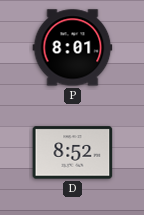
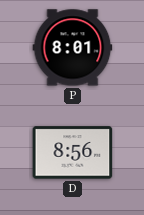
D: 8:52 -> 8:56
